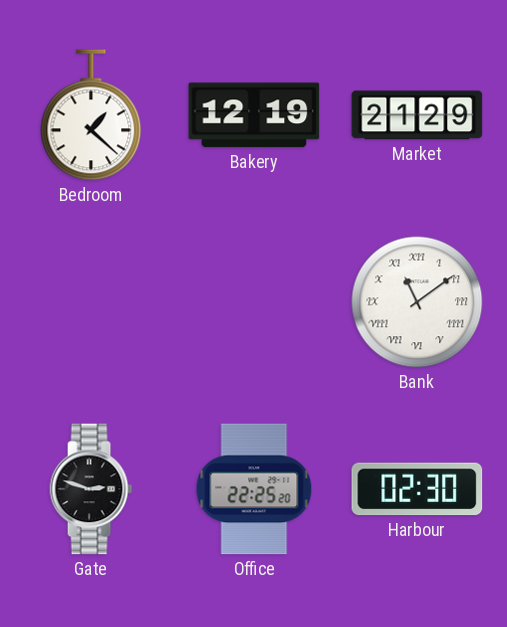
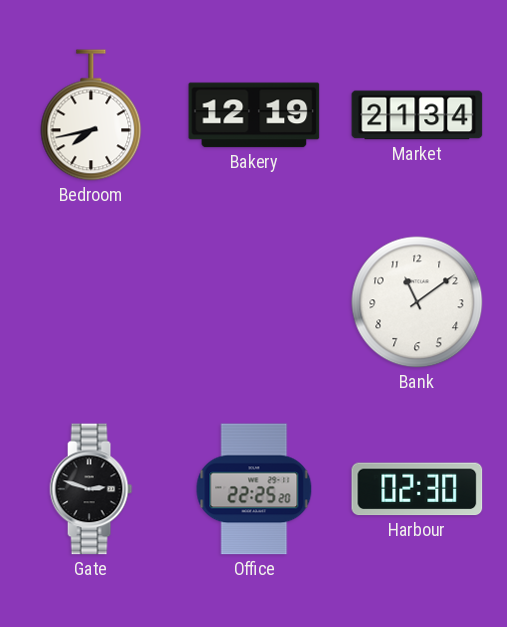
Bedroom: 1:22 -> 7:43
Market: 21:29 -> 21:34
Bank numerals: Roman -> Arabic
